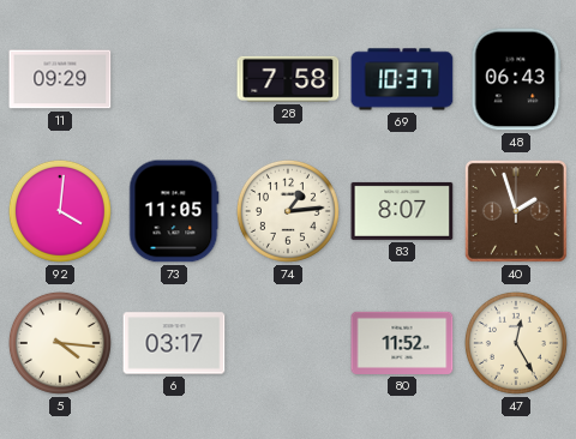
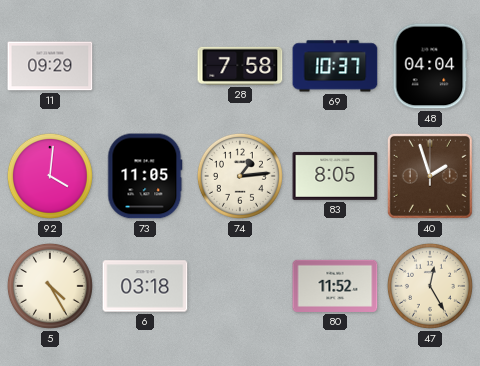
48: 06:43 -> 04:04
83: 8:07 -> 8:05
5: 4:16 -> 4:25
6: 03:17 -> 03:18
